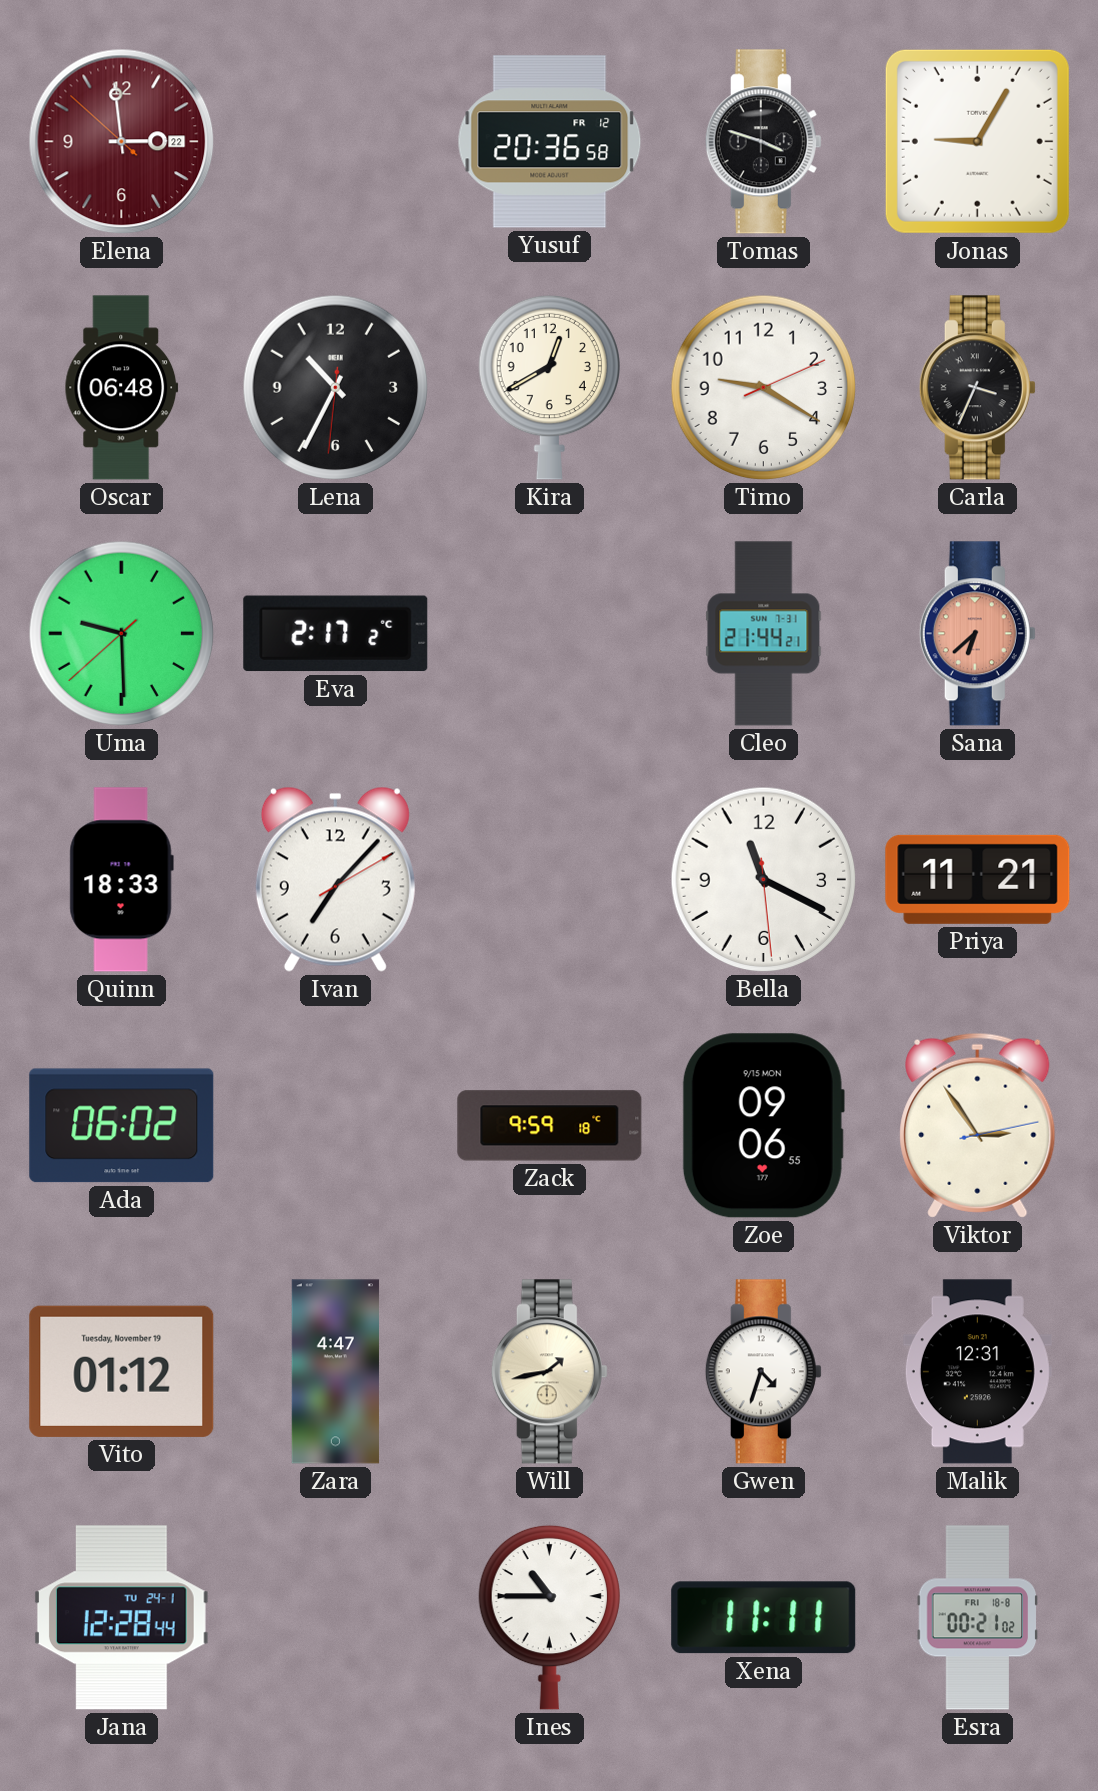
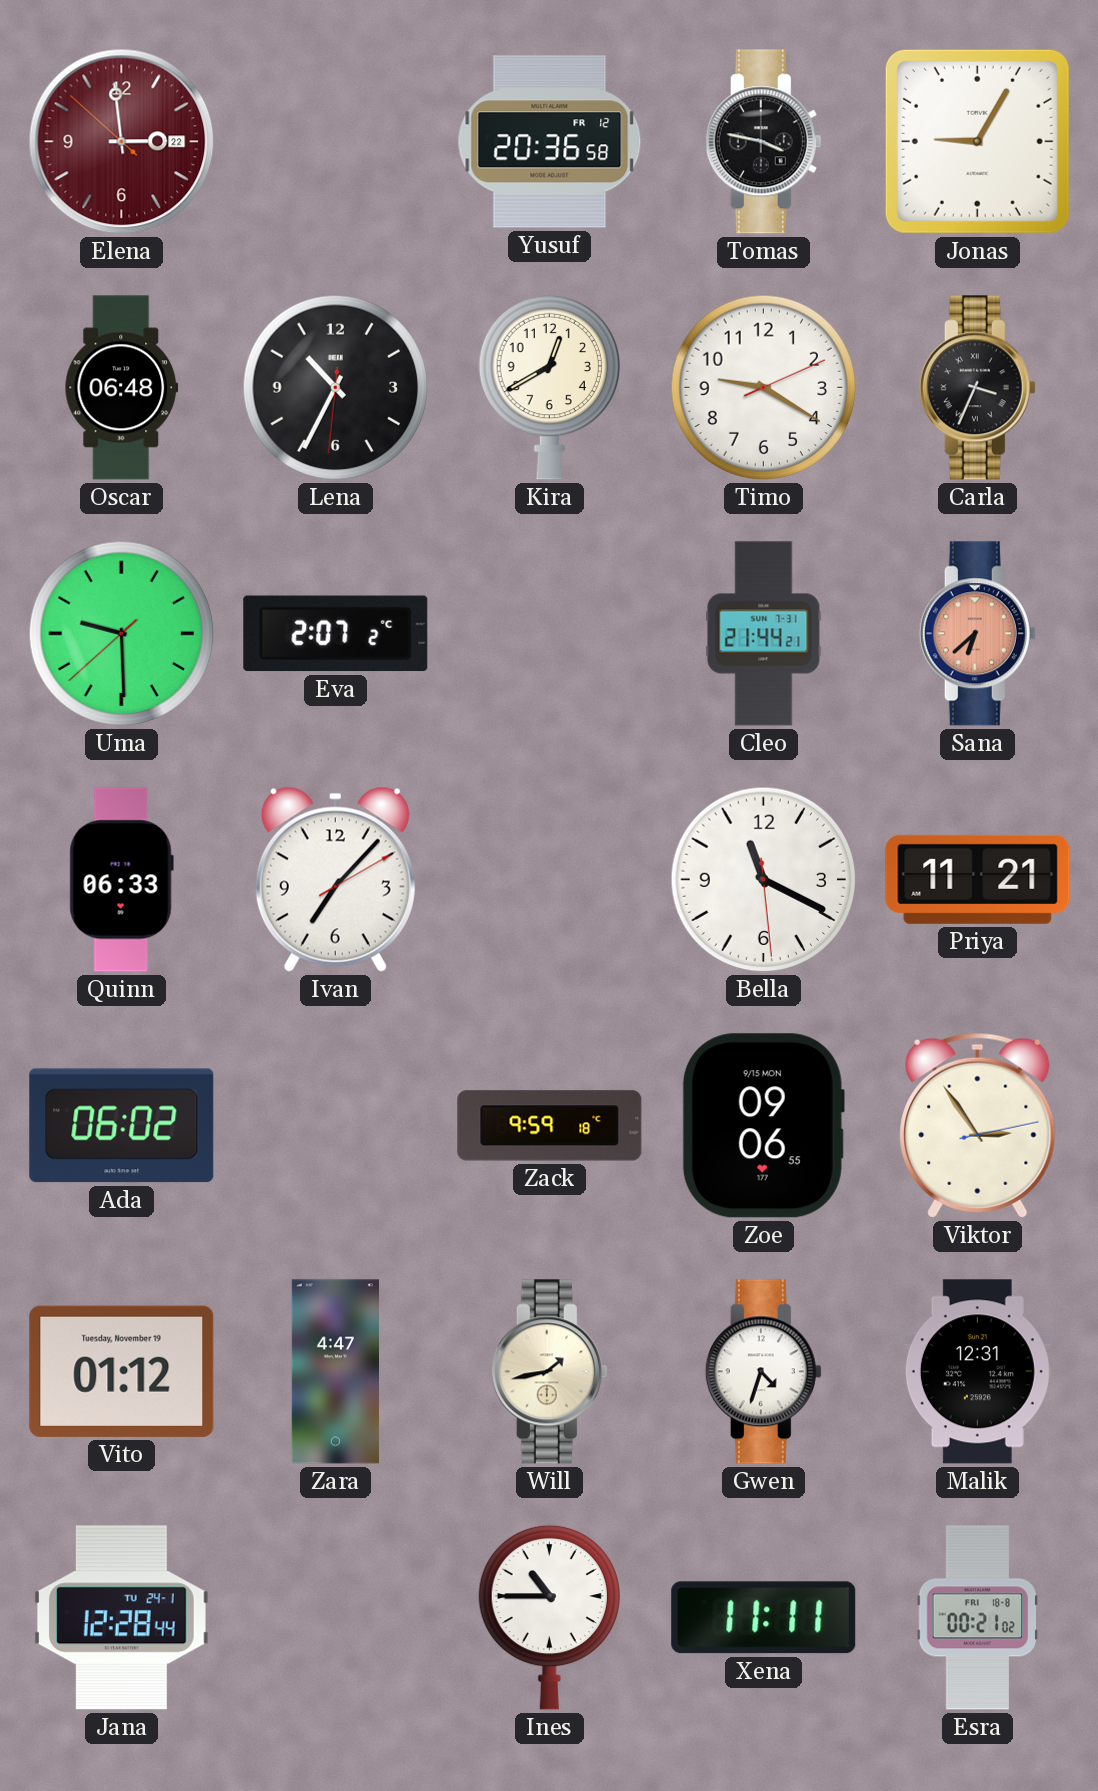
Tomas: 3:48 -> 3:47
Eva: 2:17 -> 2:07
Quinn: 18:33 -> 06:33
